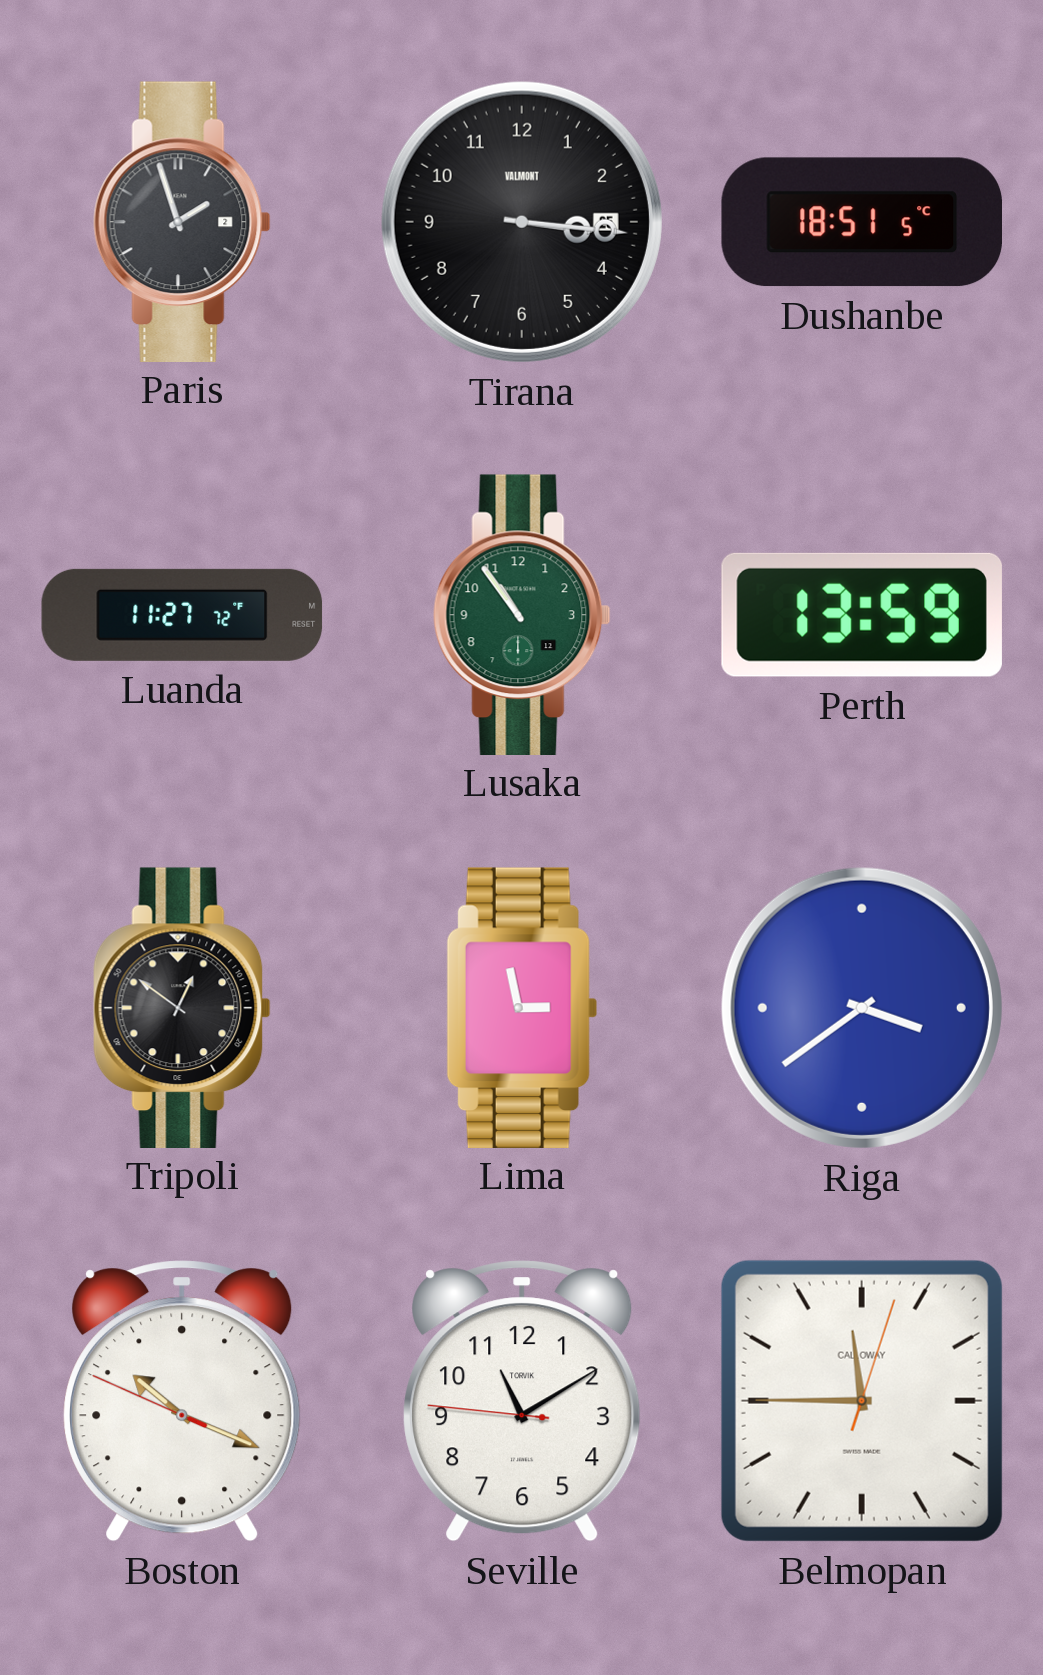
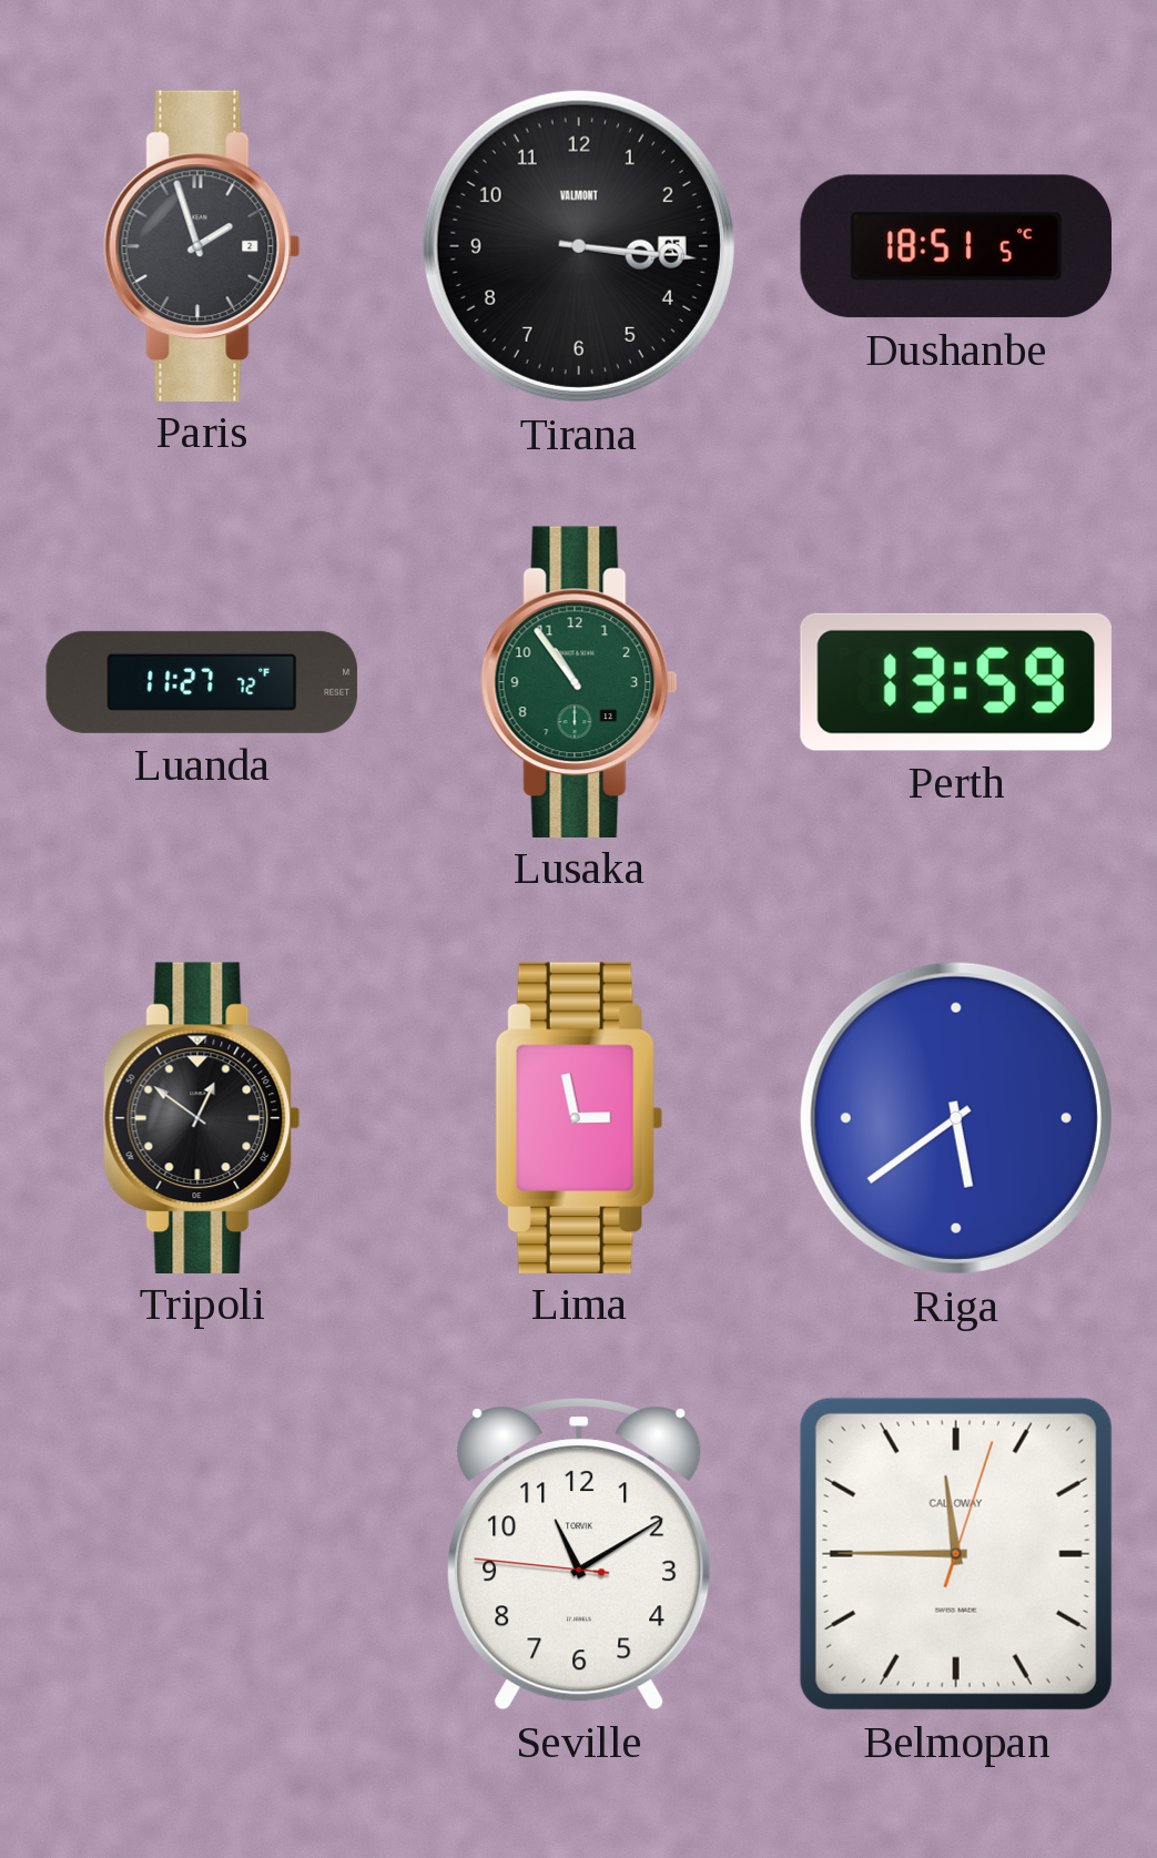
Riga: 3:39 -> 5:39
Boston: 10:18 -> none
